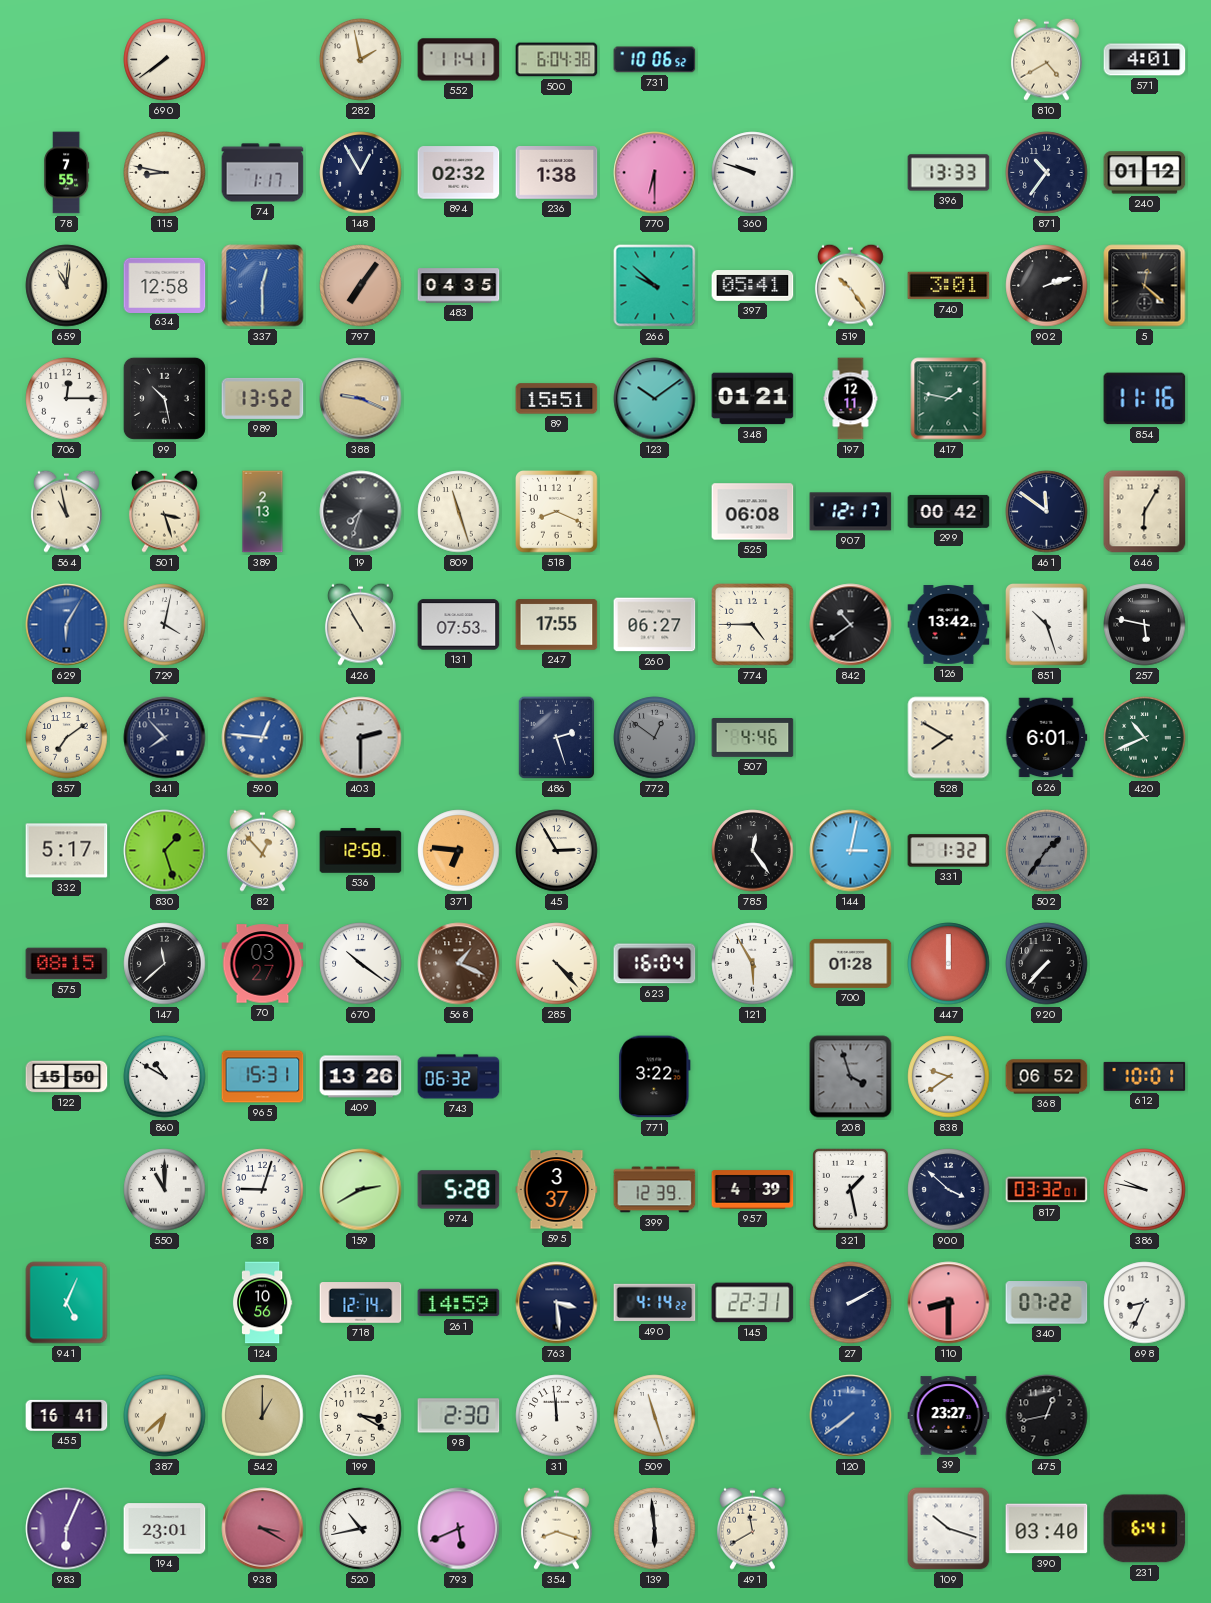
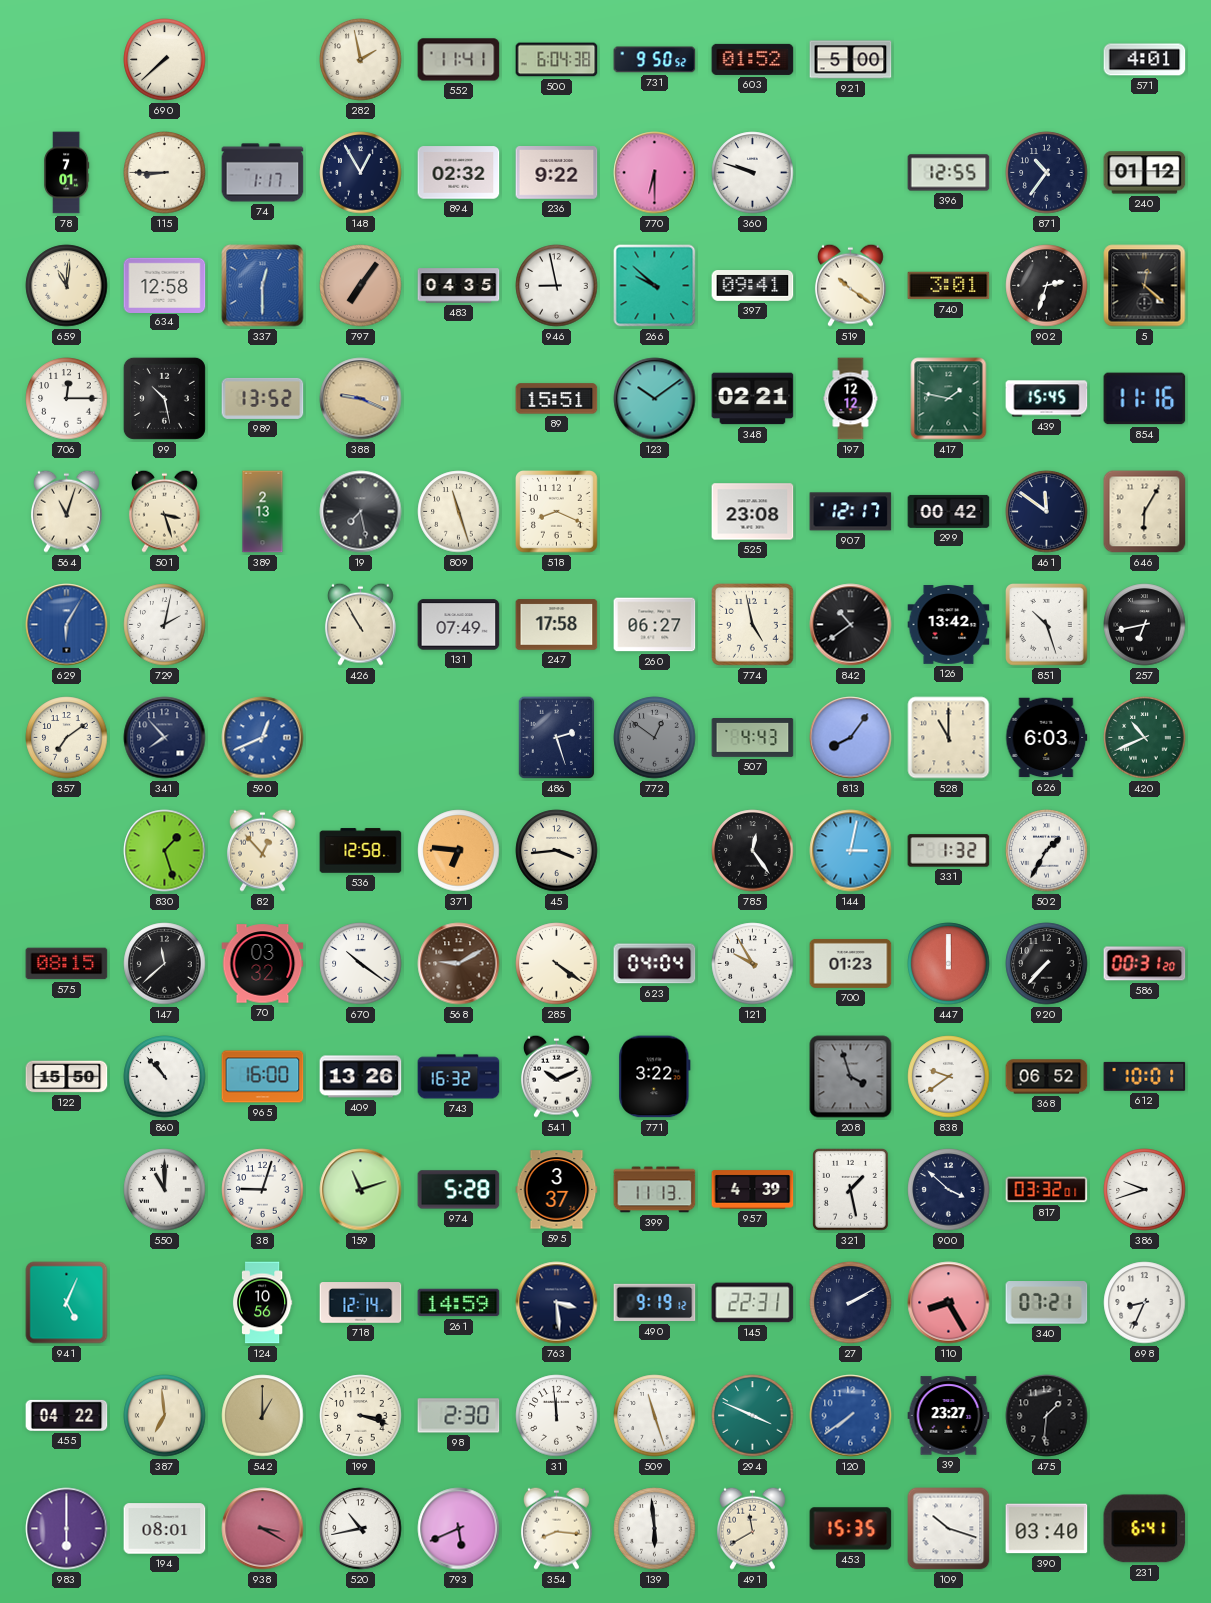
690: 7:39 -> 7:38
731: 10:06 -> 9:50
603: none -> 01:52
921: none -> 5:00
810: 4:40 -> none
78: 7:55 -> 7:01
115: 8:47 -> 8:45
236: 1:38 -> 9:22
396: 13:33 -> 12:55
946: none -> 8:58
397: 05:41 -> 09:41
519: 10:24 -> 10:21
902: 2:12 -> 2:33
348: 01:21 -> 02:21
197: 12:11 -> 12:12
439: none -> 15:45
564: 10:58 -> 11:03
19: 7:33 -> 7:28
525: 06:08 -> 23:08
729: 4:02 -> 2:02
131: 07:53 -> 07:49
247: 17:55 -> 17:58
774: 4:45 -> 4:58
257: 5:47 -> 6:43
590: 12:46 -> 12:41
403: 2:30 -> none
507: 4:46 -> 4:43
813: none -> 8:06
528: 7:50 -> 11:00
626: 6:01 -> 6:03
332: 5:17 -> none
45: 2:55 -> 3:44
502: 1:36 -> 1:35
502 dial: grey -> white
70: 03:27 -> 03:32
568: 1:19 -> 9:10
285: 4:23 -> 4:21
623: 16:04 -> 04:04
121: 5:55 -> 9:55
700: 01:28 -> 01:23
586: none -> 00:31
860: 10:50 -> 10:53
965: 15:31 -> 16:00
743: 06:32 -> 16:32
541: none -> 10:11
159: 2:40 -> 11:12
399: 12:39 -> 11:13
386: 9:47 -> 9:42
490: 4:14 -> 9:19
110: 8:30 -> 8:25
340: 07:22 -> 07:21
455: 16:41 -> 04:22
387: 6:38 -> 6:59
199: 3:20 -> 3:18
294: none -> 3:49
475: 12:43 -> 1:31
983: 6:04 -> 6:00
194: 23:01 -> 08:01
354: 8:18 -> 8:16
453: none -> 15:35
